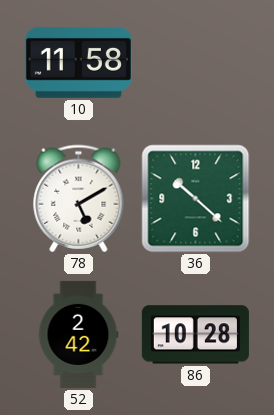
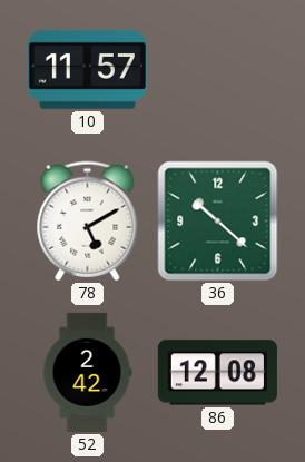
10: 11:58 -> 11:57
86: 10:28 -> 12:08
